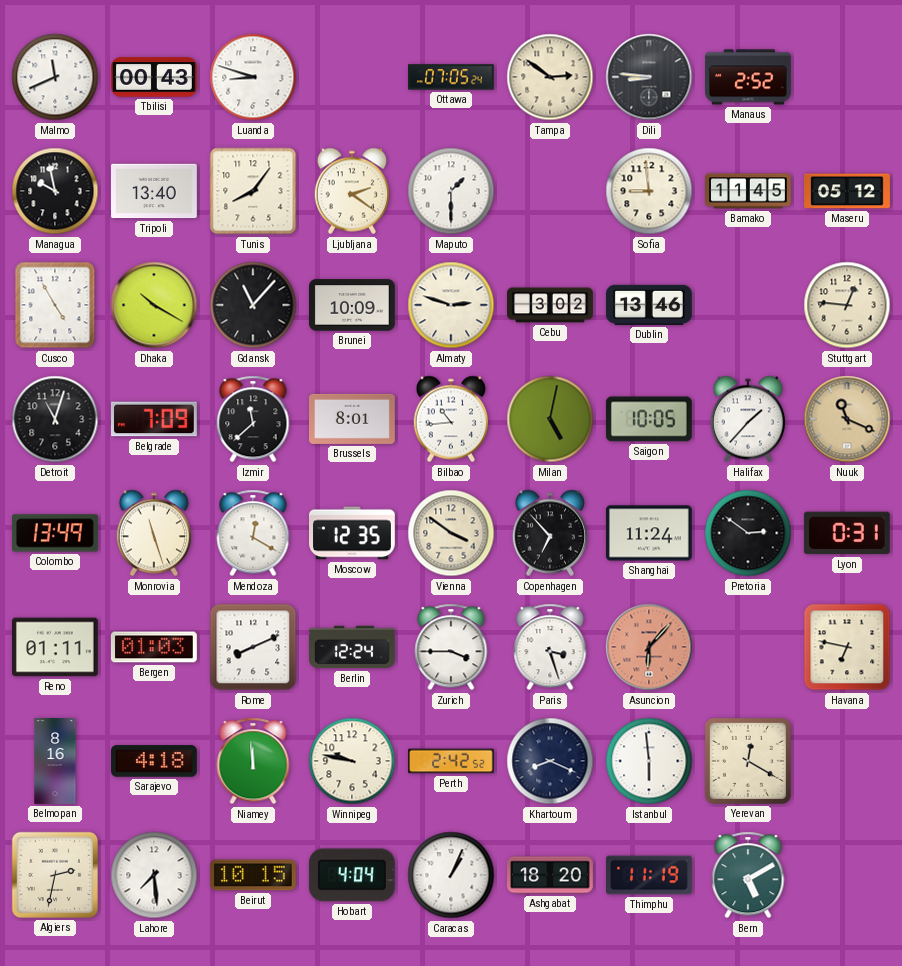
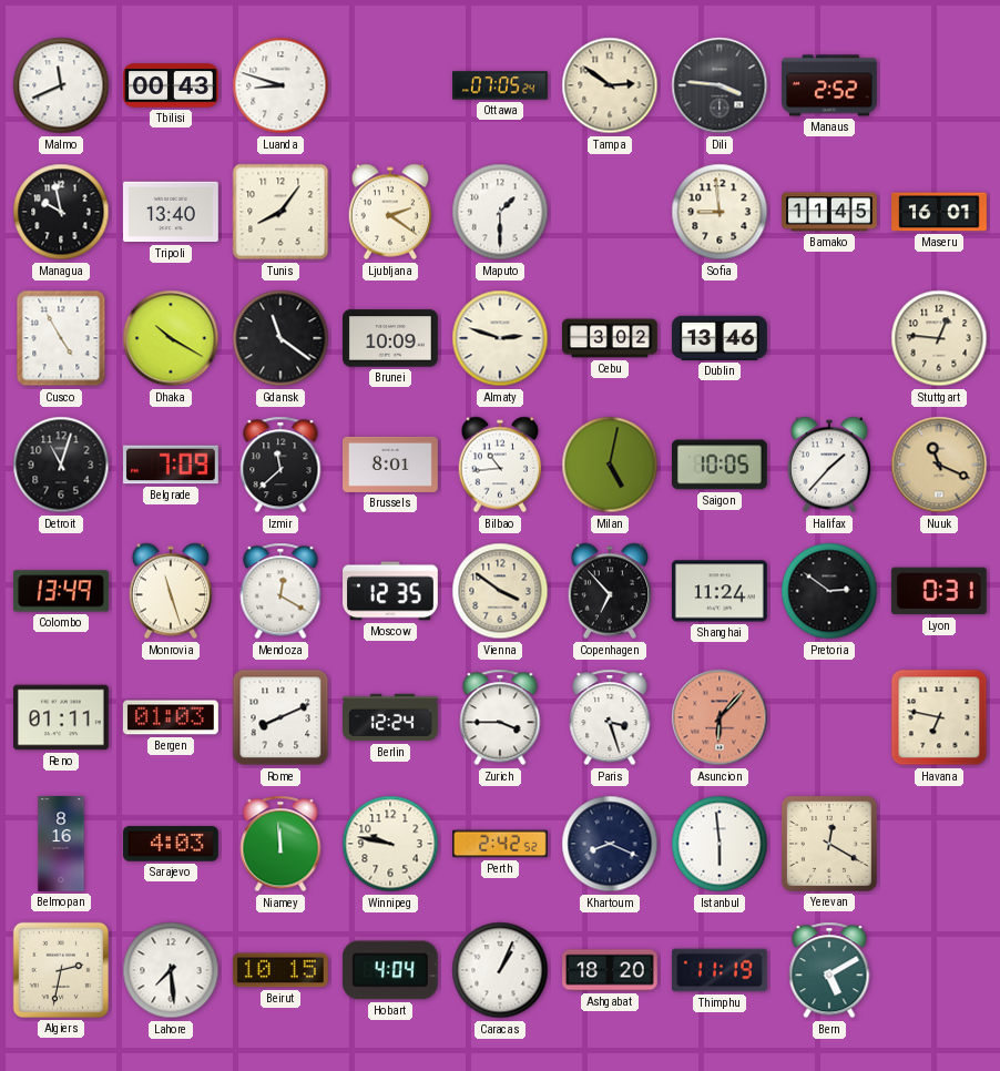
Dili: 8:46 -> 3:46
Maseru: 05:12 -> 16:01
Gdansk: 11:07 -> 11:21
Sarajevo: 4:18 -> 4:03
